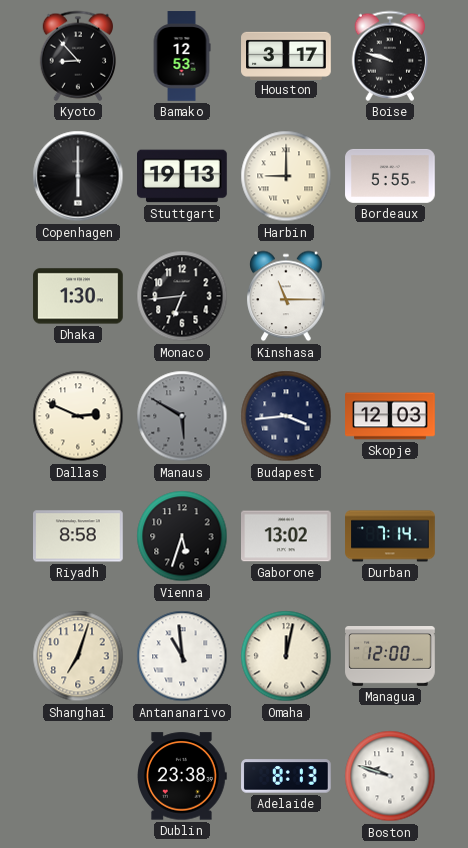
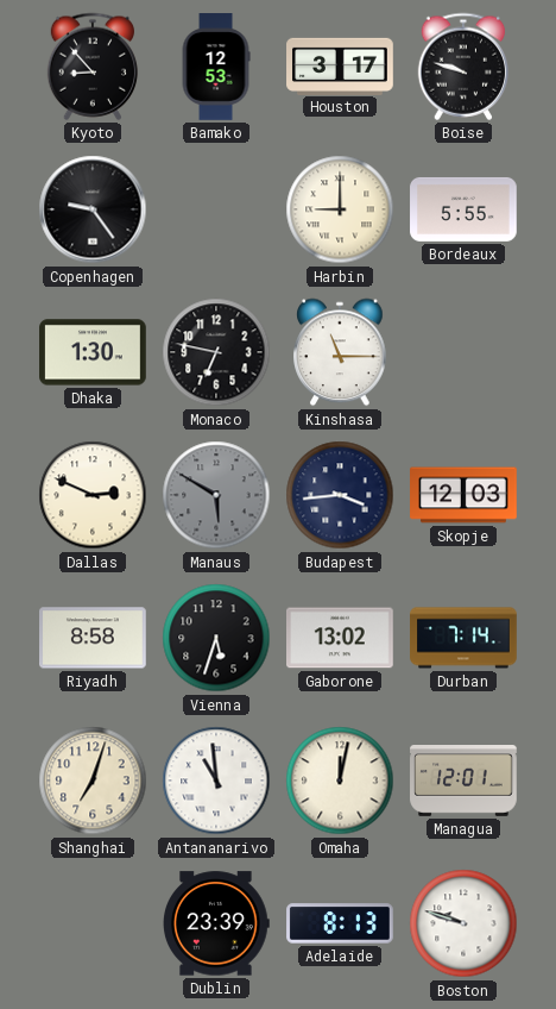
Copenhagen: 6:00 -> 9:24
Stuttgart: 19:13 -> none
Monaco: 6:44 -> 6:47
Managua: 12:00 -> 12:01
Dublin: 23:38 -> 23:39
